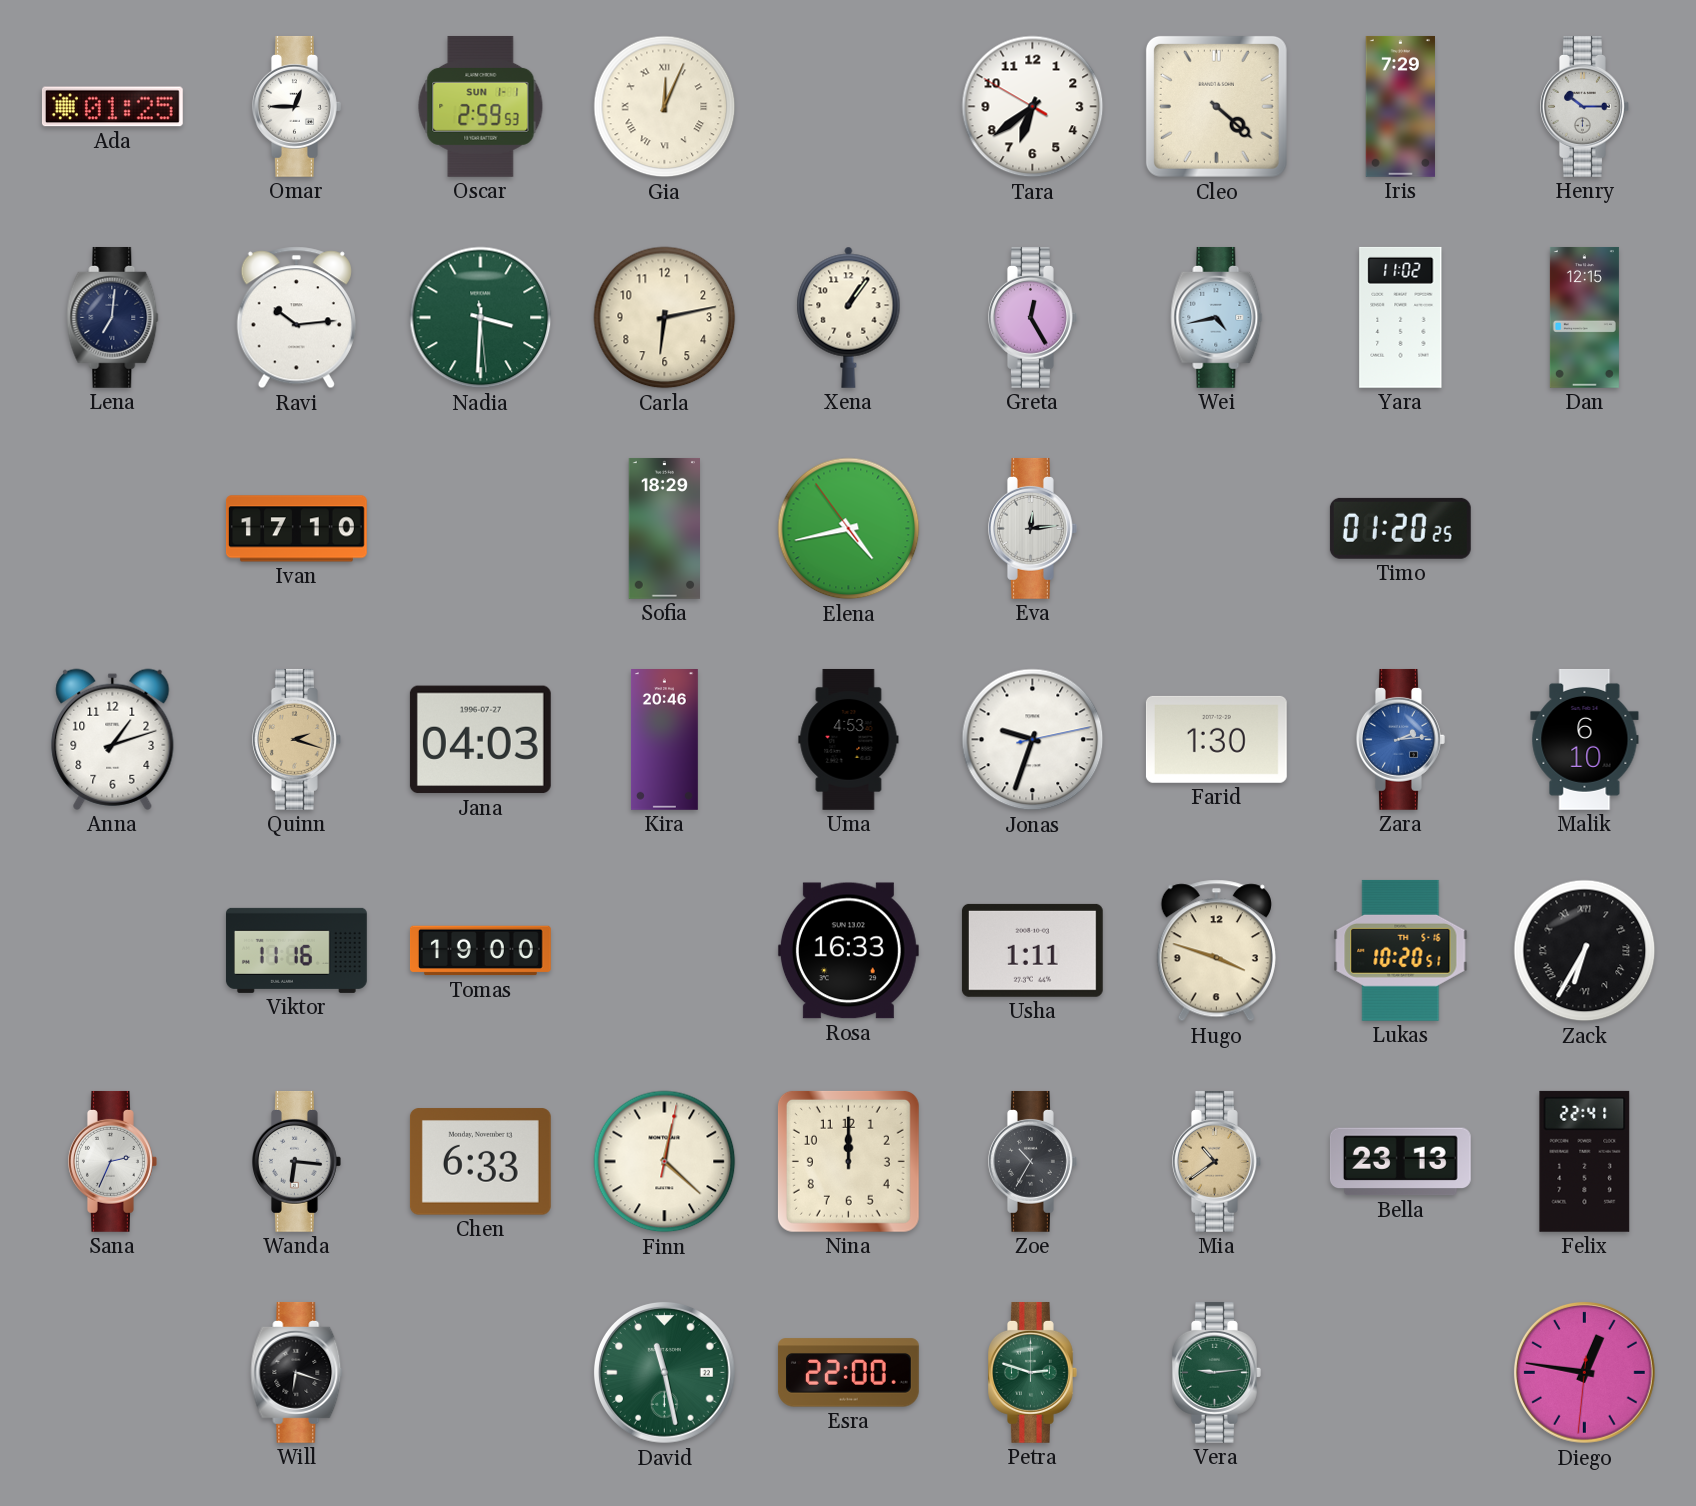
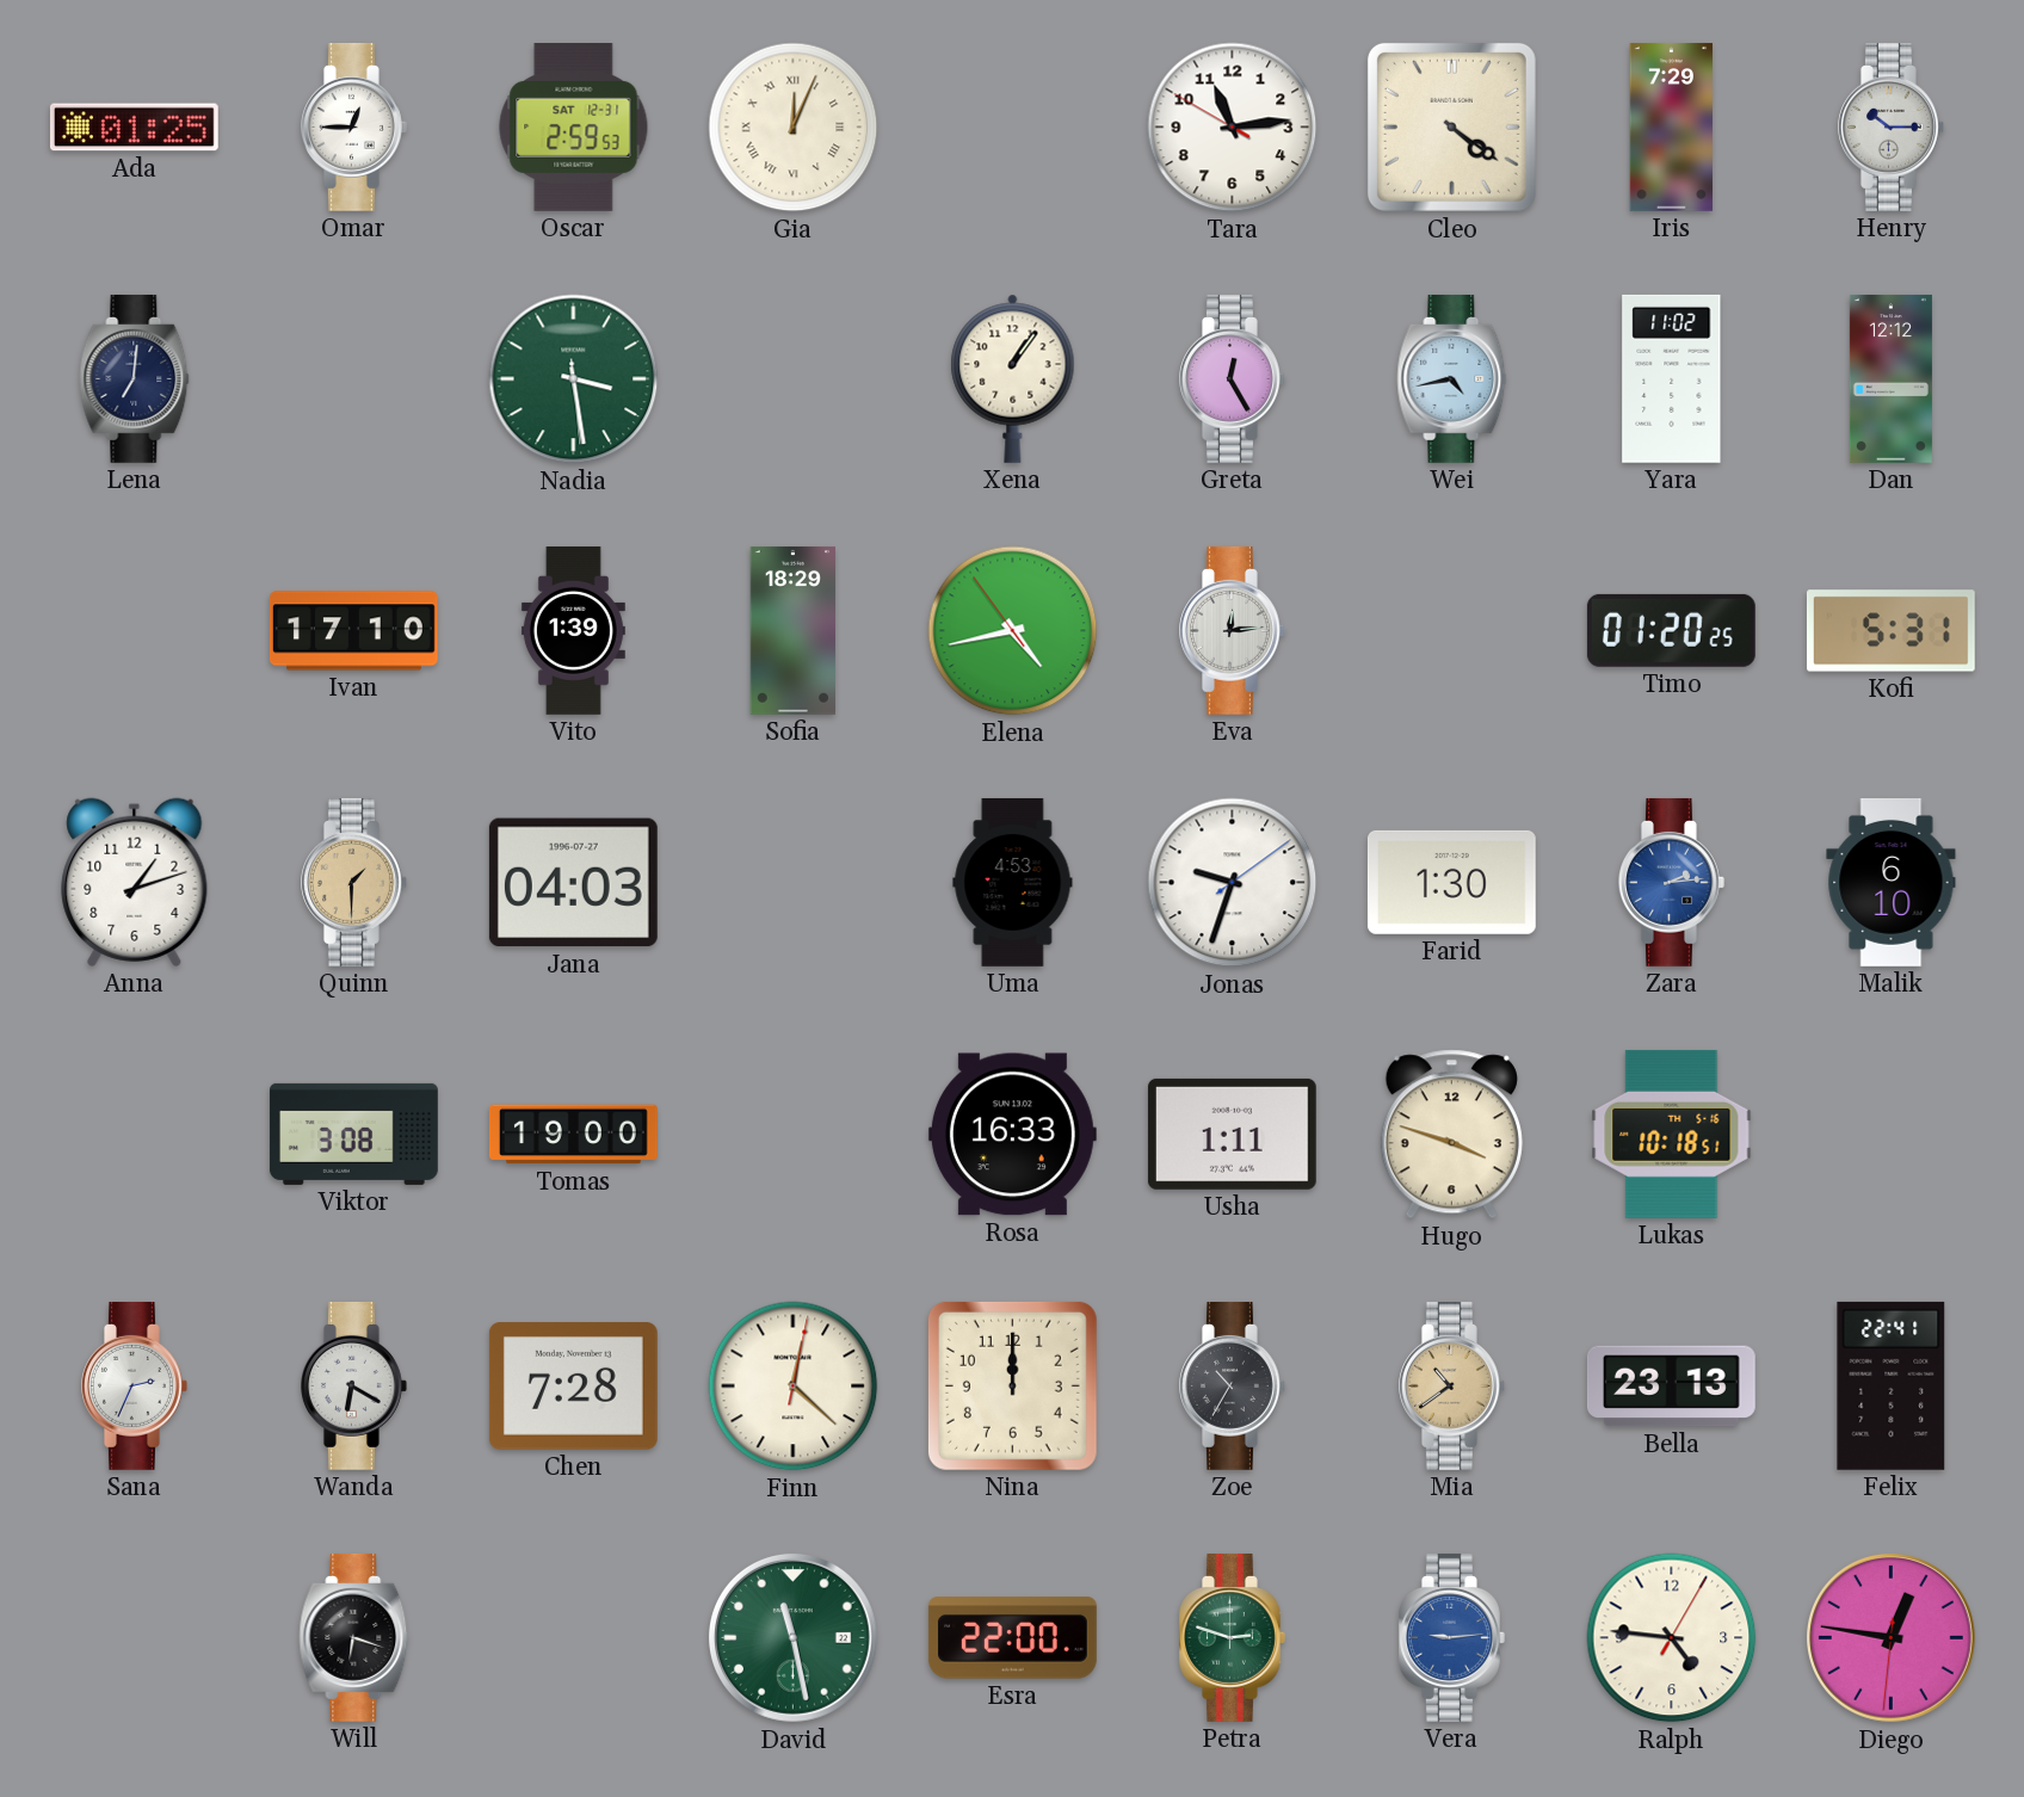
Oscar date: SUN 1-1 -> SAT 12-31
Tara: 6:38 -> 11:13
Cleo: 4:22 -> 4:21
Ravi: 10:14 -> none
Nadia: 3:30 -> 3:28
Carla: 6:13 -> none
Dan: 12:15 -> 12:12
Vito: none -> 1:39
Kofi: none -> 5:31
Quinn: 2:18 -> 1:30
Kira: 20:46 -> none
Jonas: 9:33:13 -> 9:33:09
Viktor: 11:16 -> 3:08
Lukas: 10:20 -> 10:18
Zack: 6:35 -> none
Wanda: 6:16 -> 6:20
Chen: 6:33 -> 7:28
Vera dial: green -> blue
Ralph: none -> 4:46
